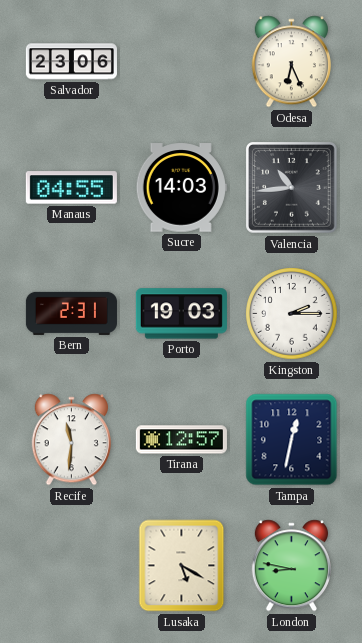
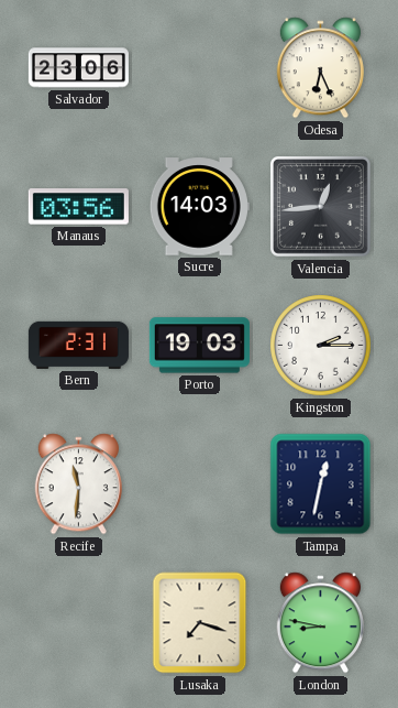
Manaus: 04:55 -> 03:56
Valencia: 10:44 -> 12:44
Tirana: 12:57 -> none
Lusaka: 5:20 -> 7:18
